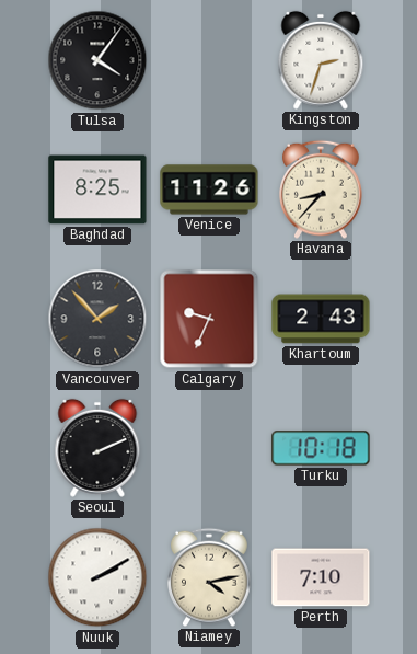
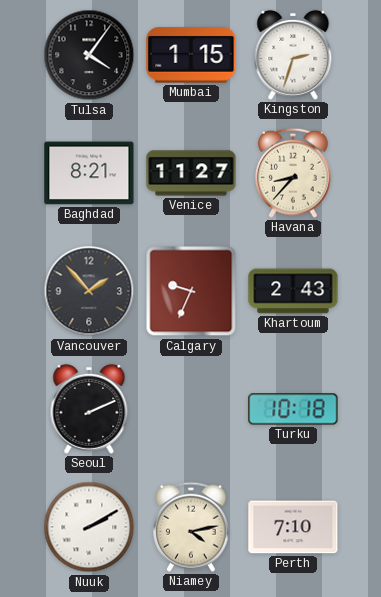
Mumbai: none -> 1:15
Baghdad: 8:25 -> 8:21
Venice: 11:26 -> 11:27
